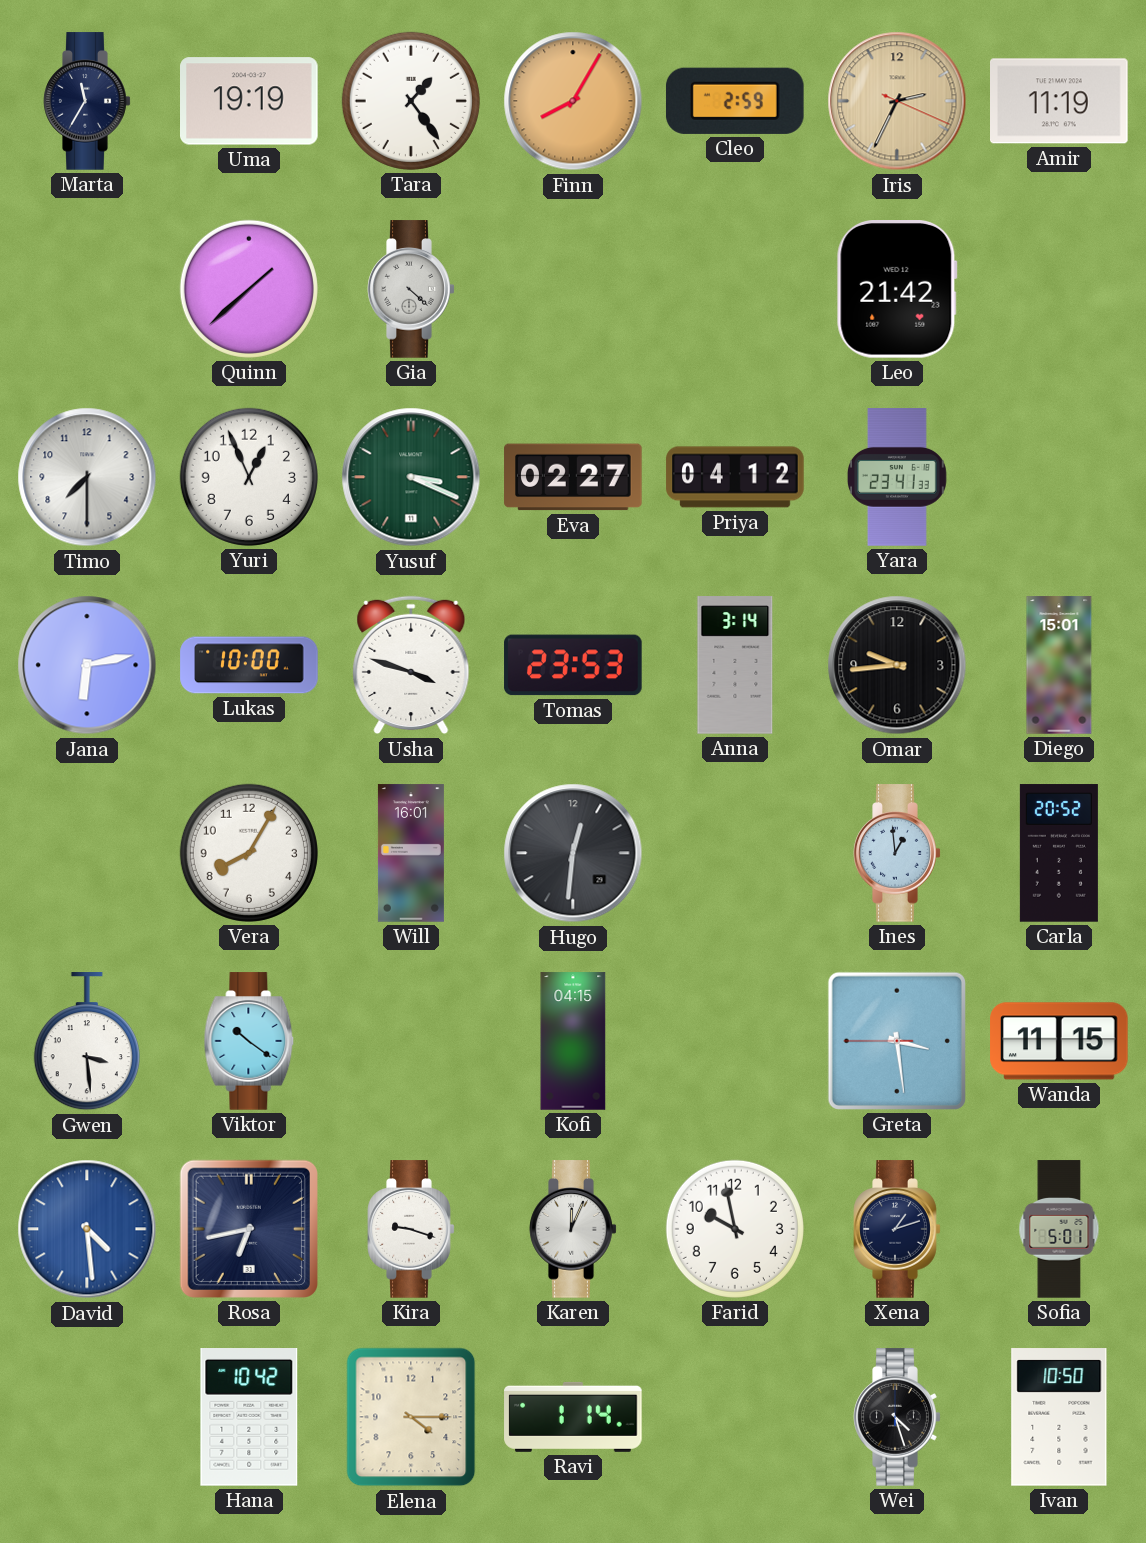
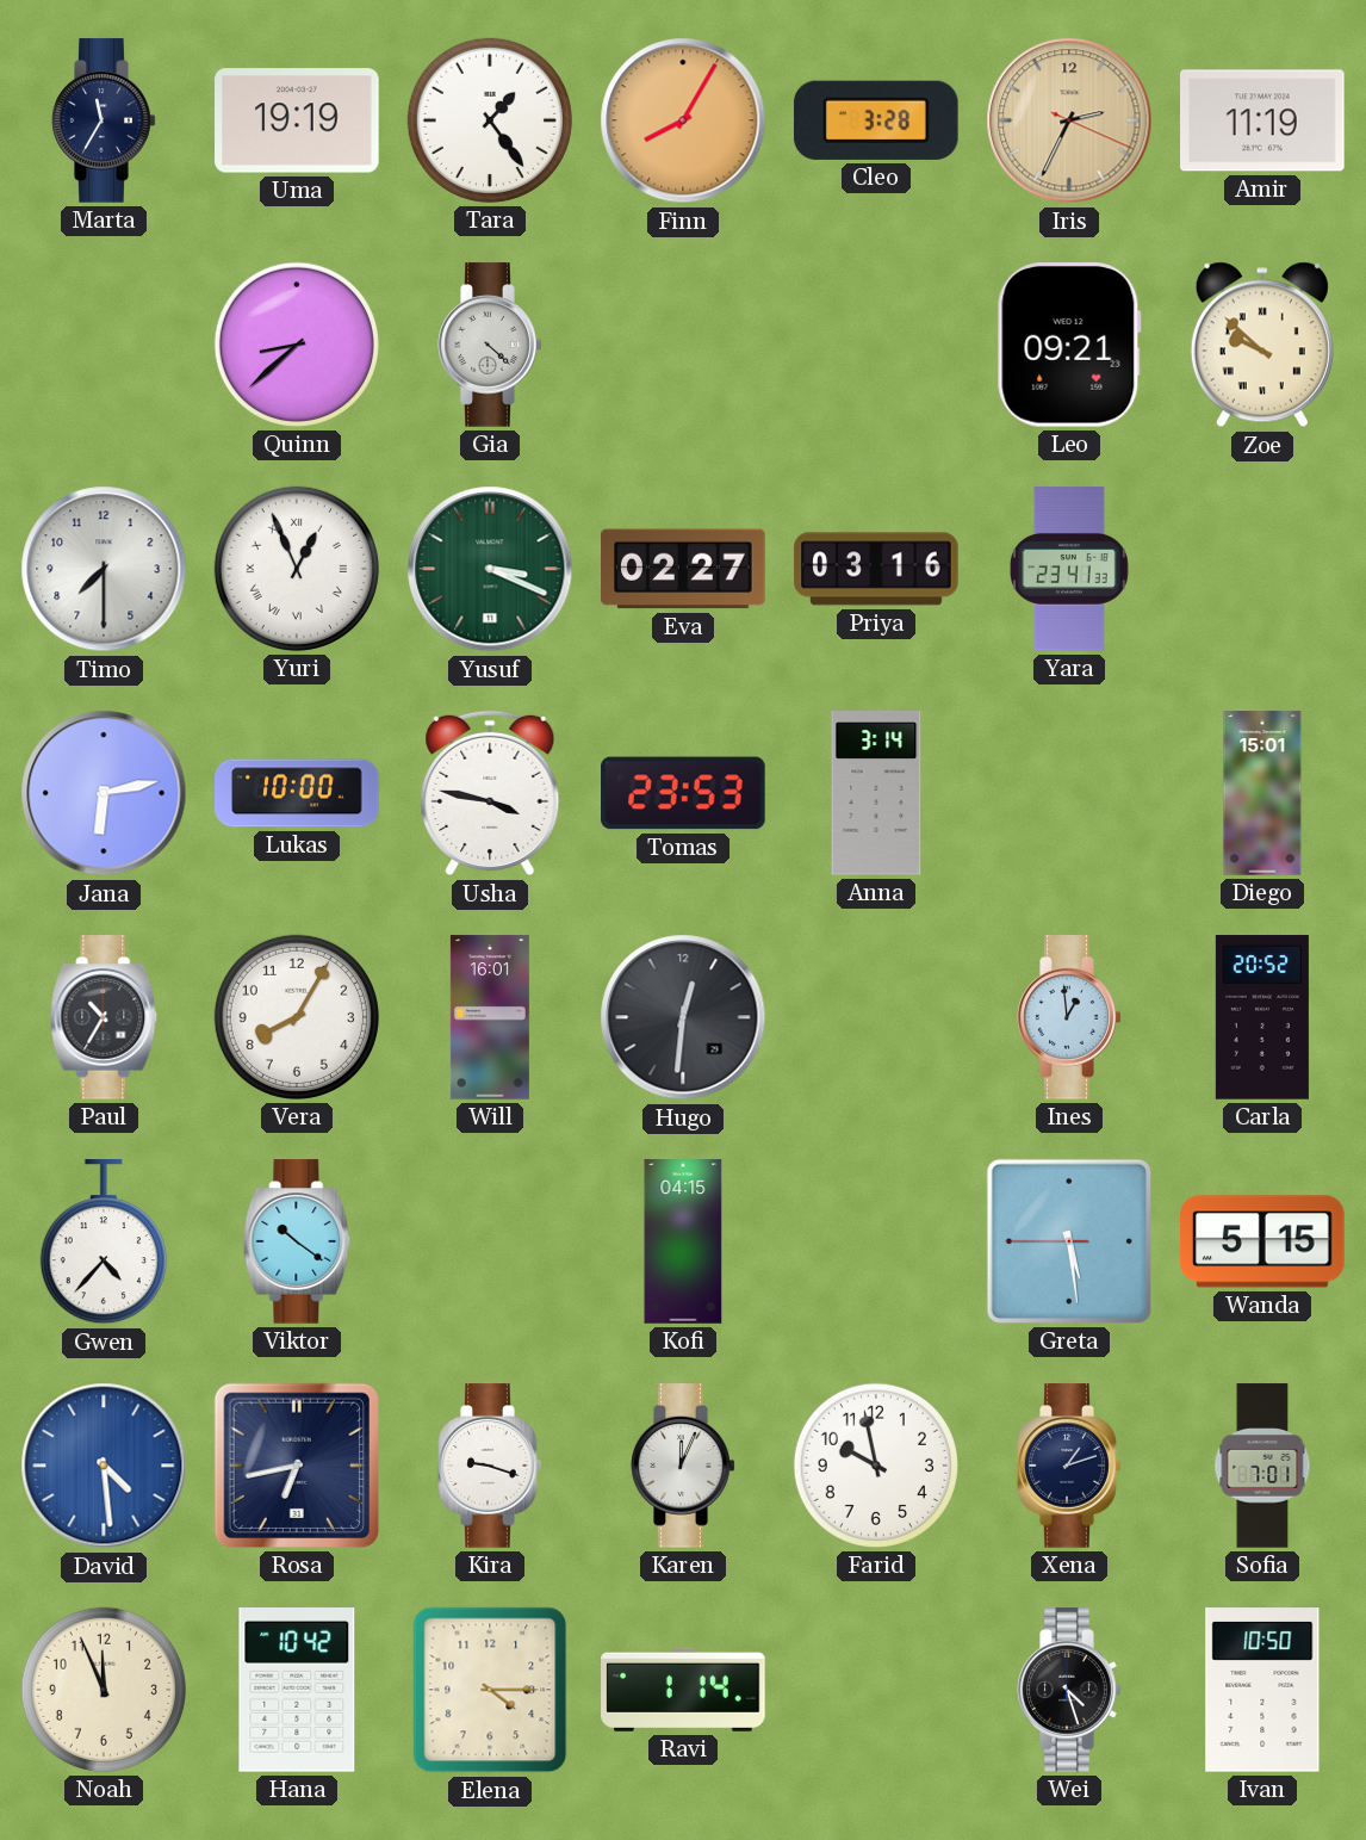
Cleo: 2:59 -> 3:28
Quinn: 1:38 -> 8:38
Leo: 21:42 -> 09:21
Zoe: none -> 9:52
Yuri numerals: Arabic -> Roman
Priya: 04:12 -> 03:16
Usha: 3:48 -> 3:47
Omar: 9:44 -> none
Paul: none -> 10:35
Gwen: 3:29 -> 4:37
Greta: 3:28 -> 5:28
Wanda: 11:15 -> 5:15
Sofia: 5:01 -> 7:01
Noah: none -> 11:56
